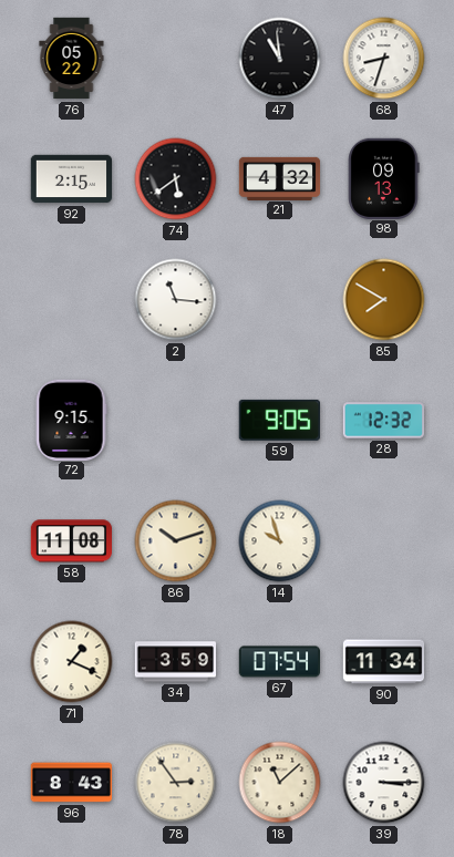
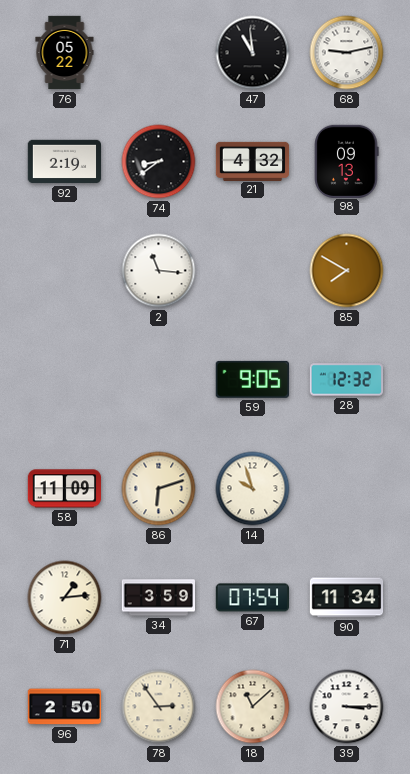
68: 8:33 -> 9:13
92: 2:15 -> 2:19
74: 5:39 -> 8:39
72: 9:15 -> none
58: 11:08 -> 11:09
86: 10:12 -> 6:12
71: 1:19 -> 1:14
96: 8:43 -> 2:50
